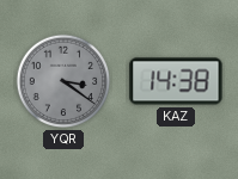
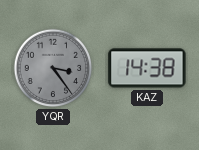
YQR: 3:21 -> 3:24
